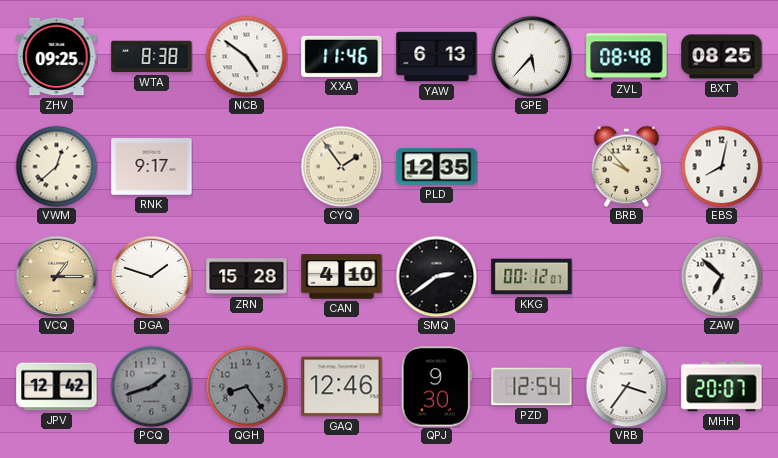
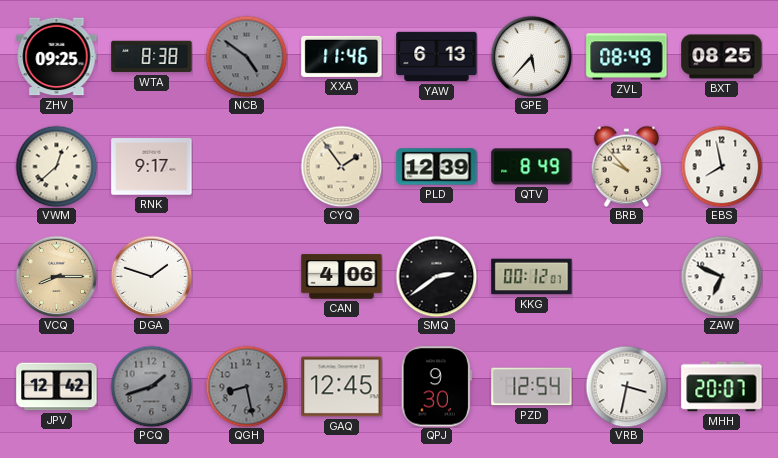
NCB dial: white -> grey
ZVL: 08:48 -> 08:49
PLD: 12:35 -> 12:39
QTV: none -> 8:49
EBS: 8:02 -> 7:58
VCQ: 1:15 -> 8:15
ZRN: 15:28 -> none
CAN: 4:10 -> 4:06
ZAW: 6:52 -> 6:49
QGH: 8:24 -> 8:28
GAQ: 12:46 -> 12:45
VRB: 3:36 -> 3:32
